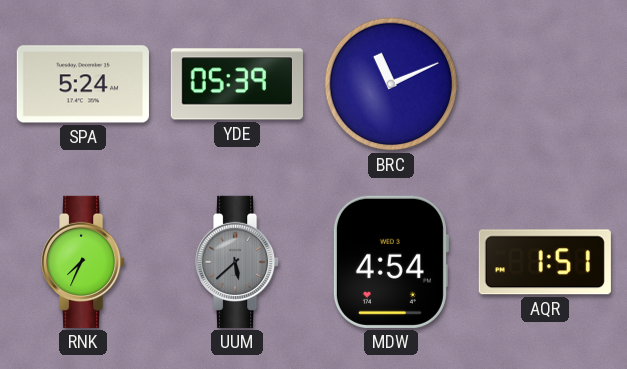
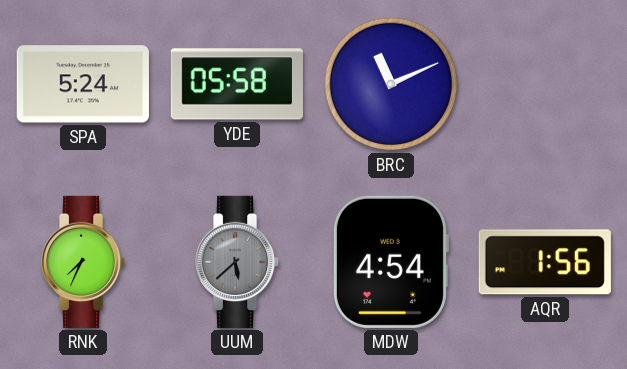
YDE: 05:39 -> 05:58
AQR: 1:51 -> 1:56
